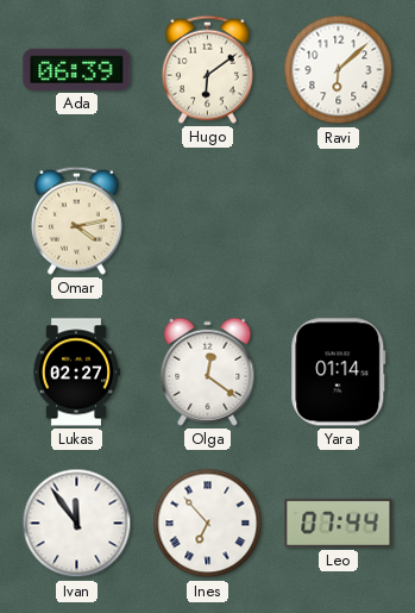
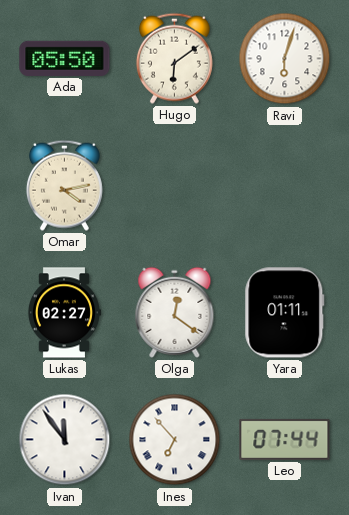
Ada: 06:39 -> 05:50
Ravi: 6:08 -> 6:03
Yara: 01:14 -> 01:11
